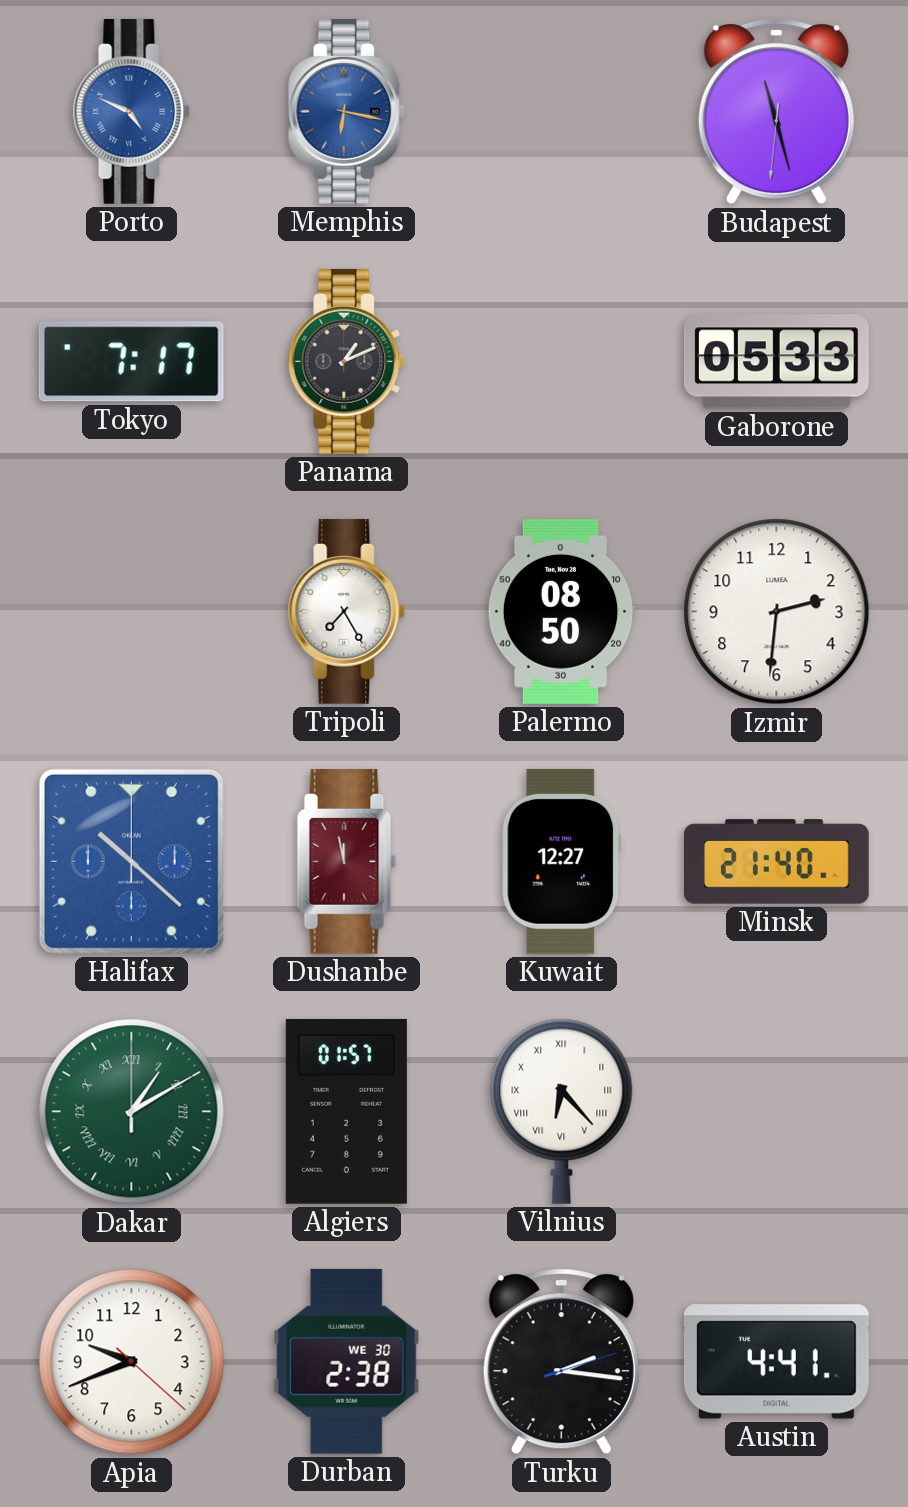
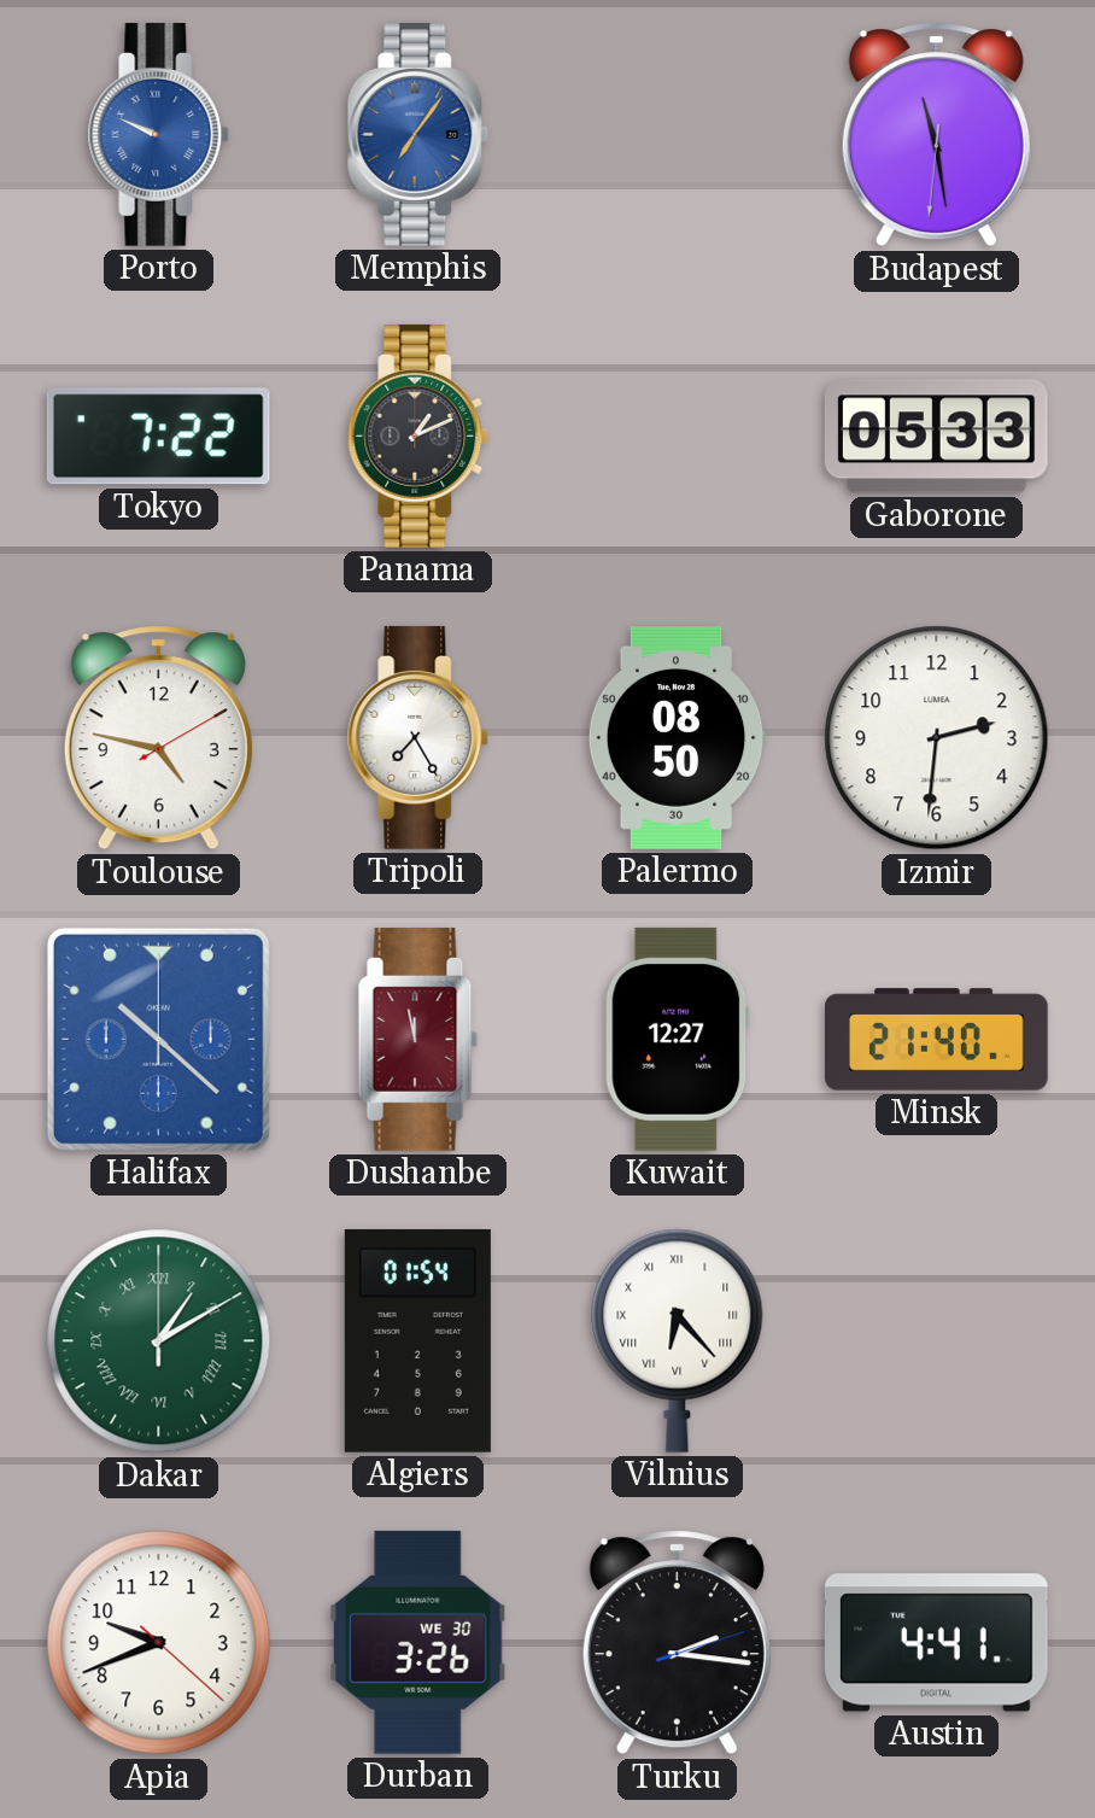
Porto: 4:49 -> 9:49
Memphis: 6:17 -> 7:06
Budapest: 11:27 -> 11:28
Tokyo: 7:17 -> 7:22
Toulouse: none -> 4:47
Algiers: 01:57 -> 01:54
Durban: 2:38 -> 3:26
